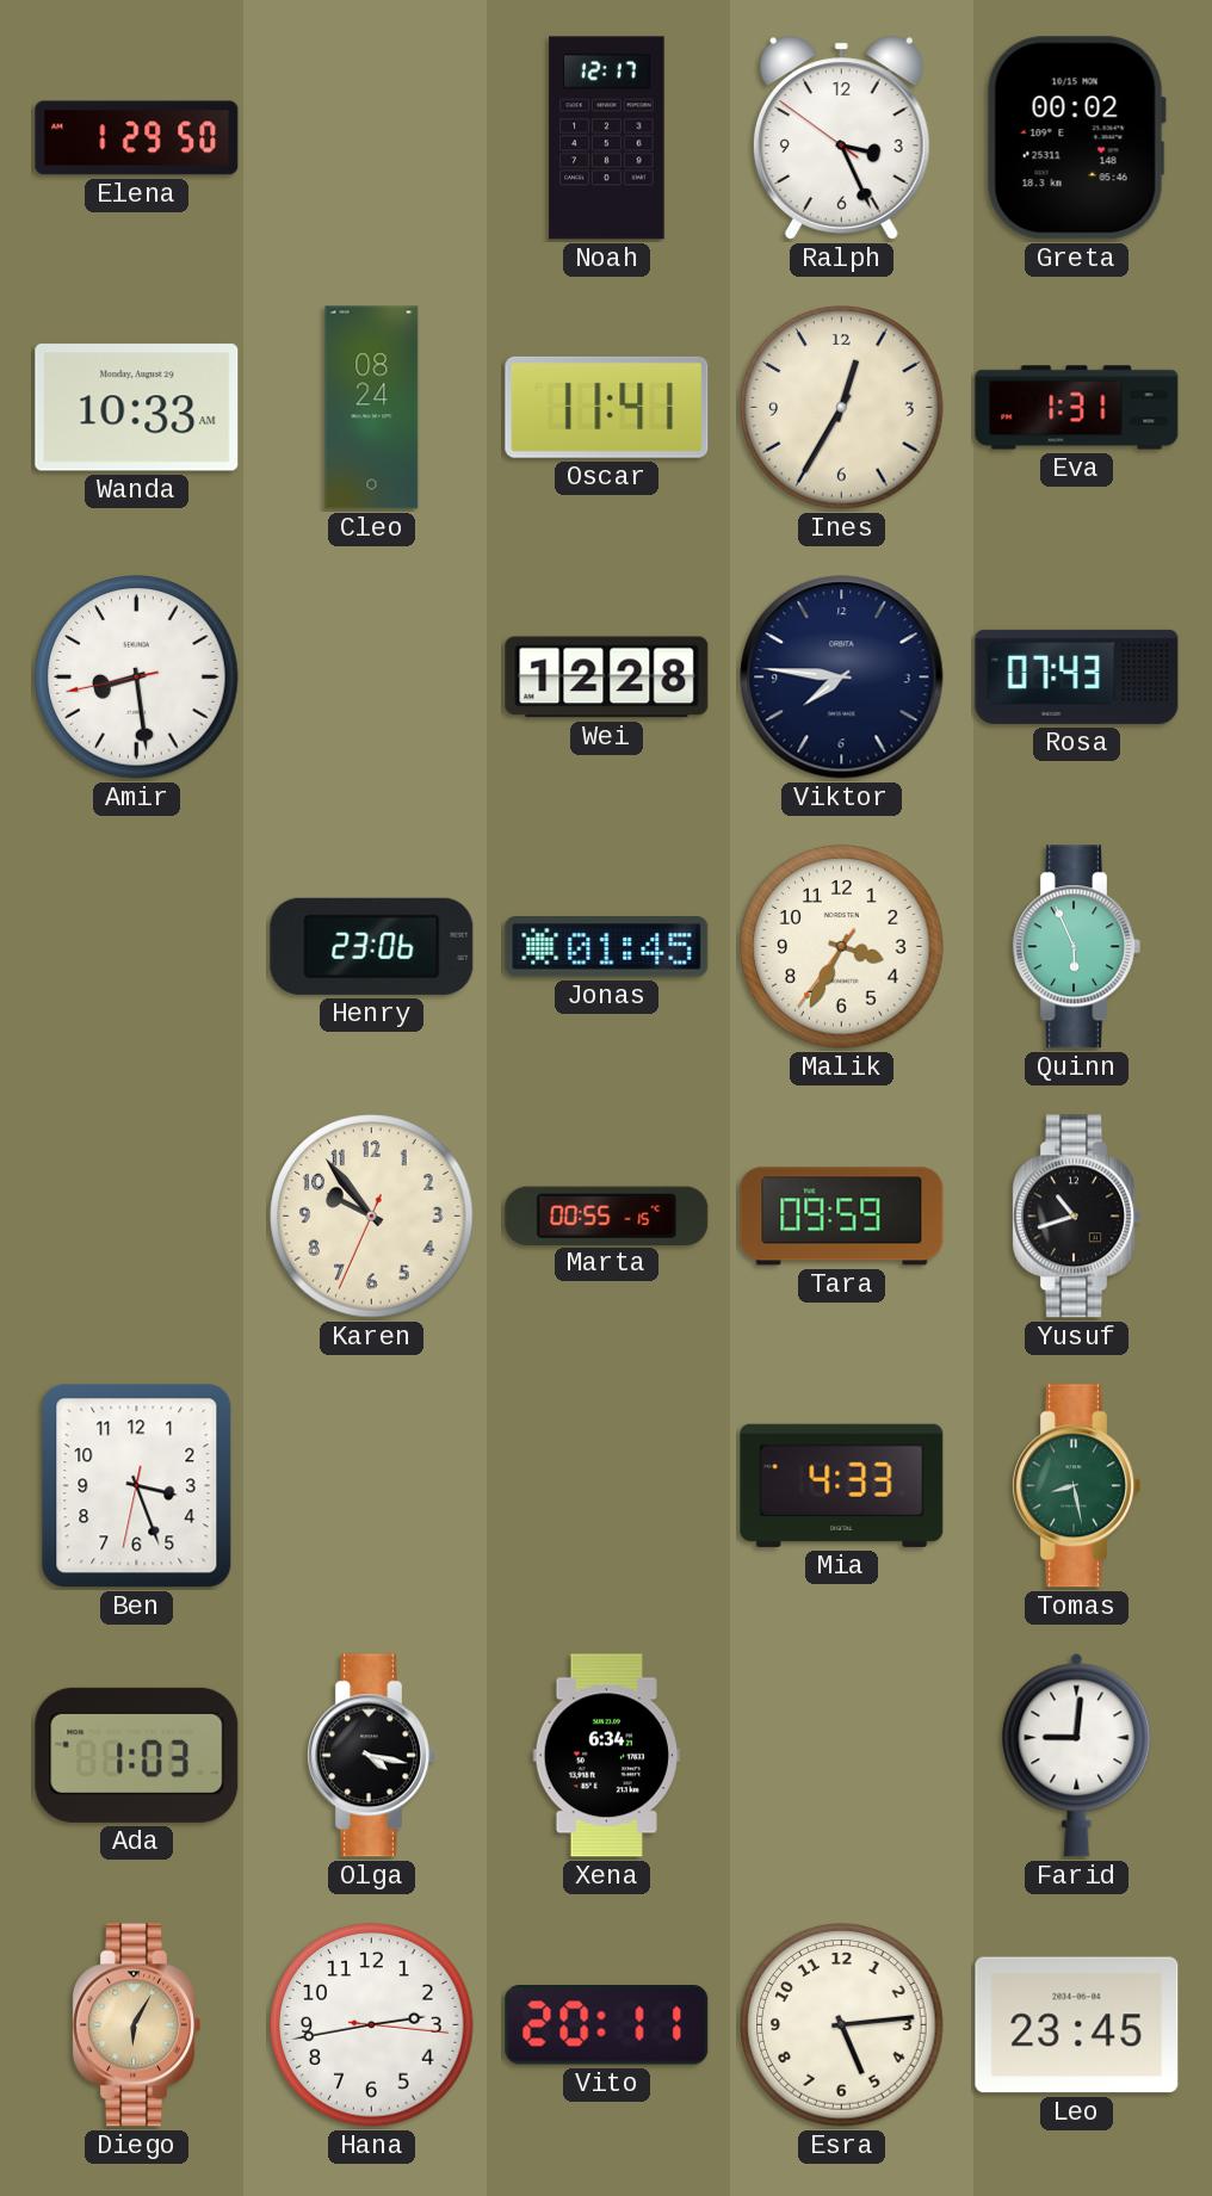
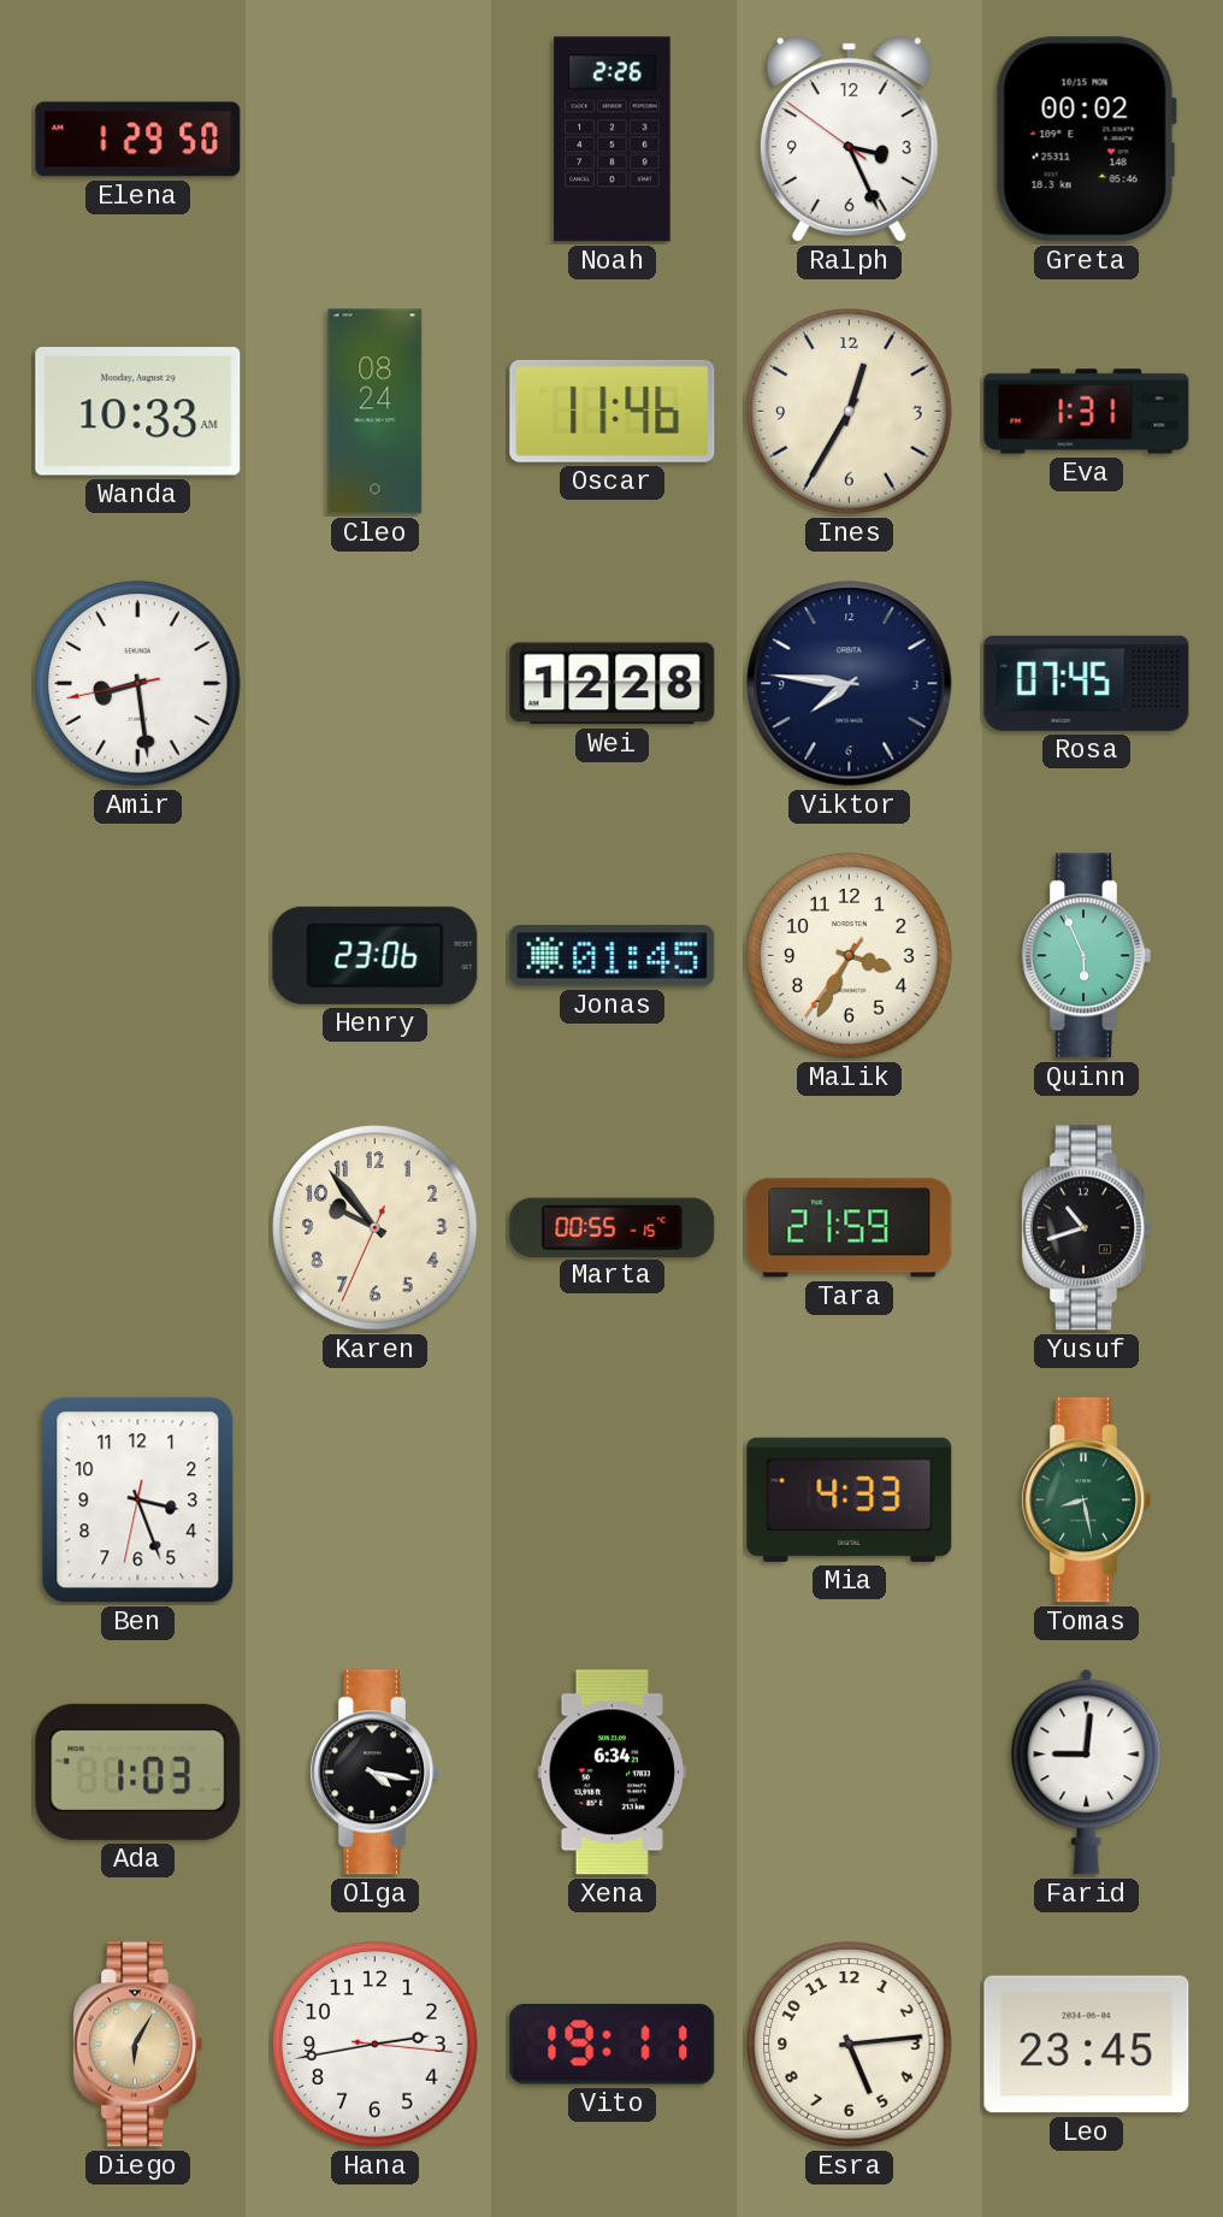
Noah: 12:17 -> 2:26
Oscar: 11:41 -> 11:46
Rosa: 07:43 -> 07:45
Tara: 09:59 -> 21:59
Vito: 20:11 -> 19:11
